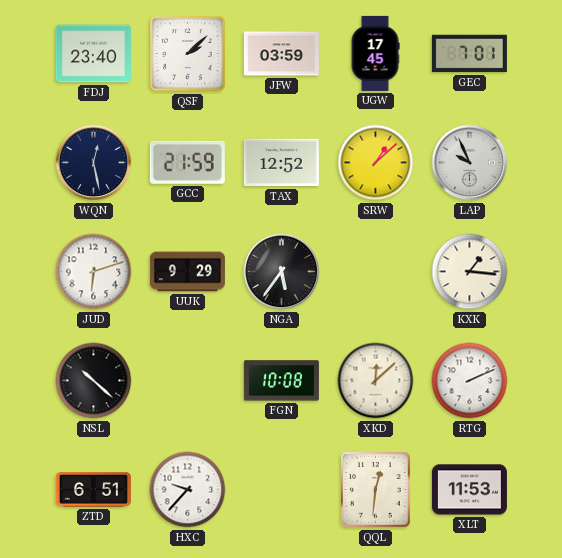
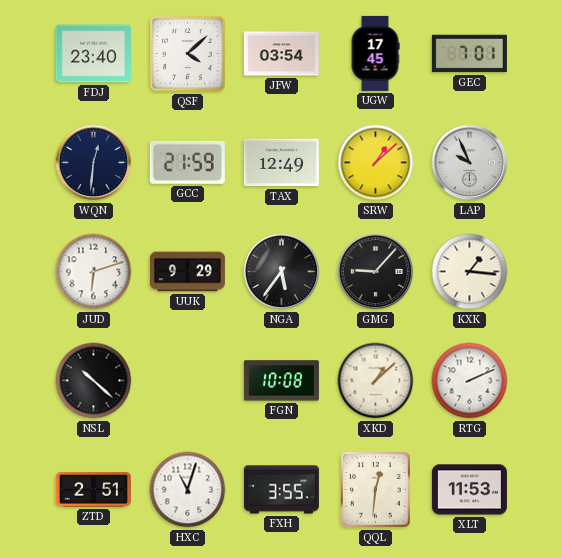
QSF: 2:08 -> 4:08
JFW: 03:59 -> 03:54
WQN: 12:28 -> 12:31
TAX: 12:52 -> 12:49
GMG: none -> 9:07
XKD: 12:08 -> 1:08
ZTD: 6:51 -> 2:51
HXC: 9:37 -> 11:03
FXH: none -> 3:55
